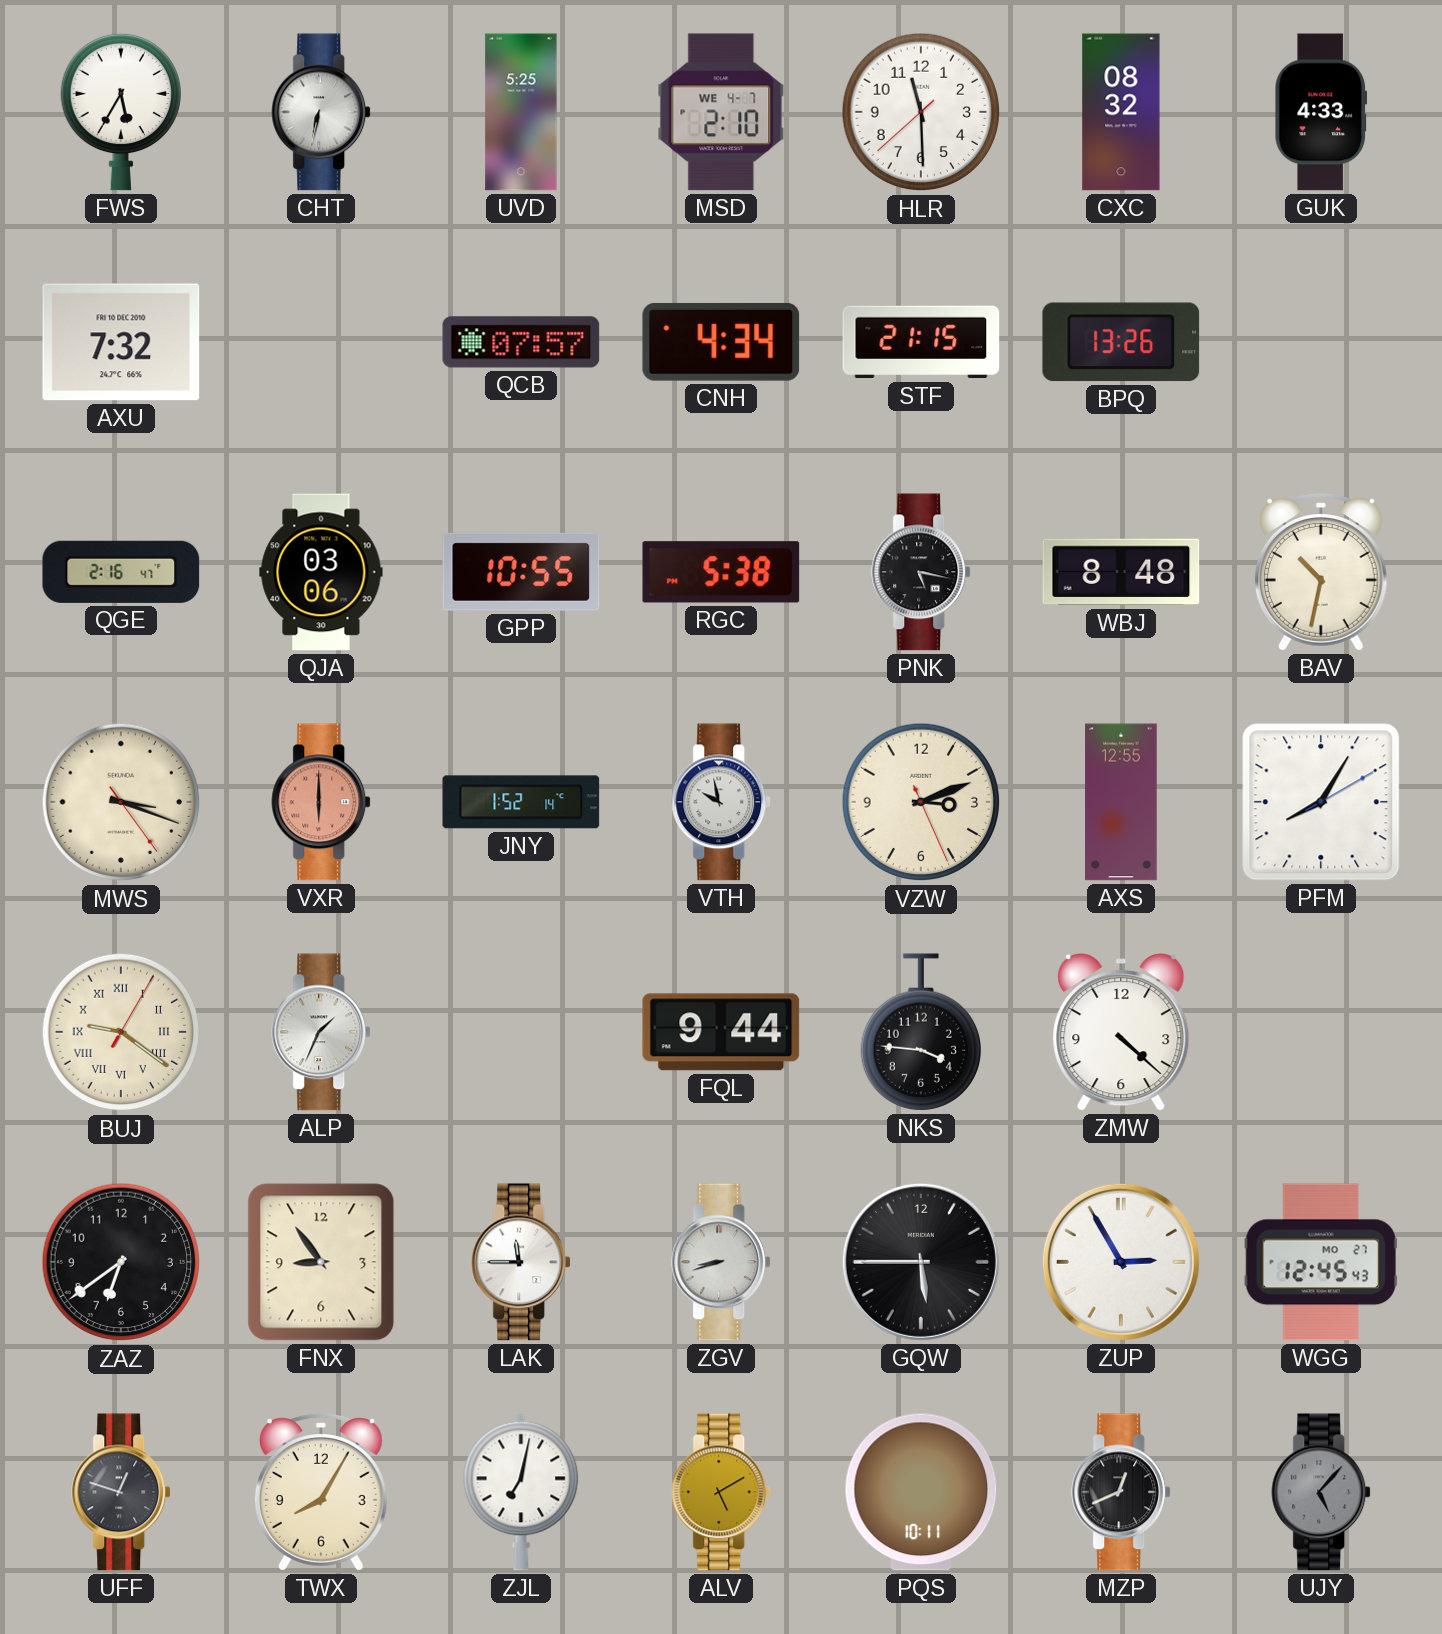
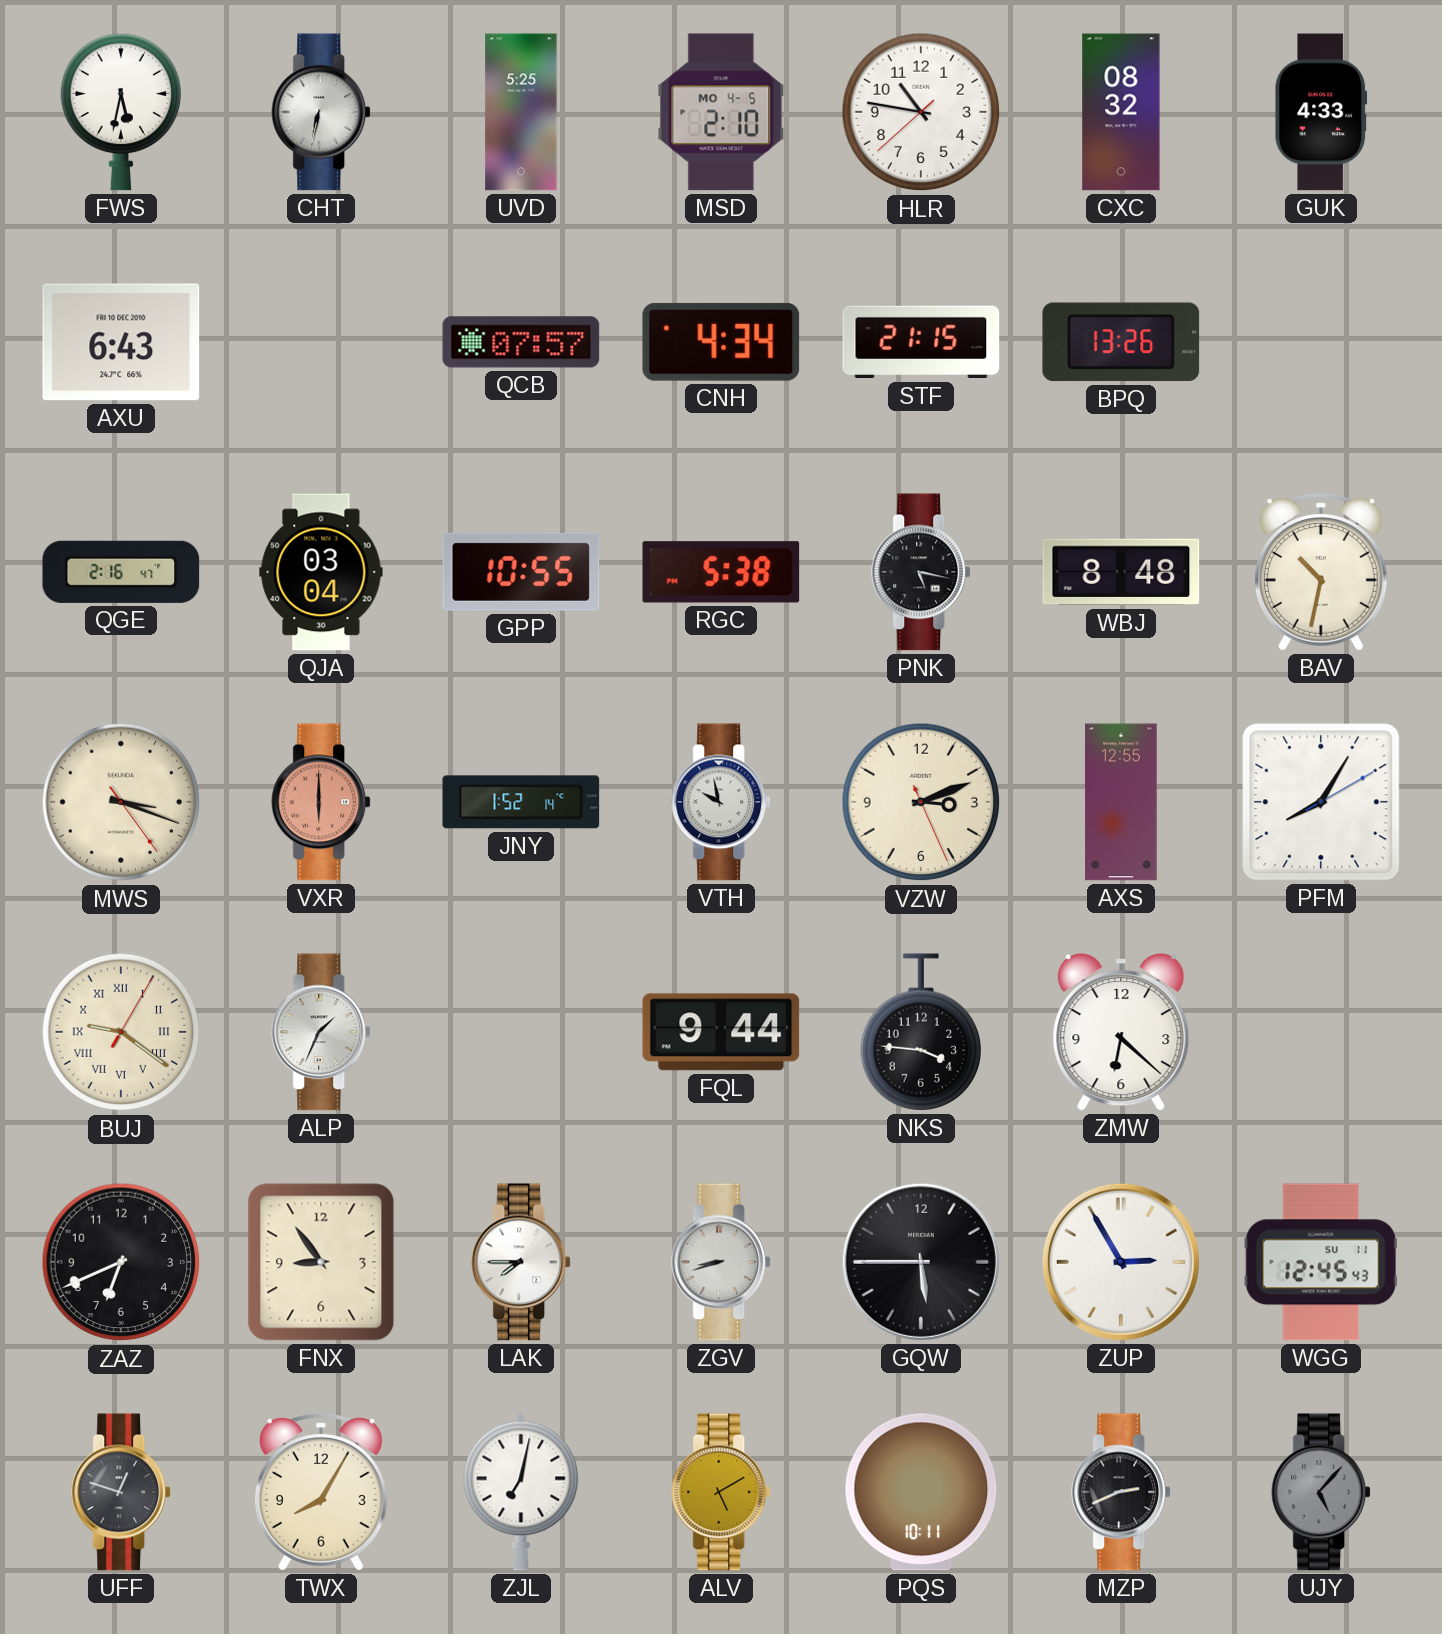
FWS: 5:35 -> 5:32
MSD date: WE 4-7 -> MO 4-5
HLR: 11:29 -> 10:46
AXU: 7:32 -> 6:43
QJA: 03:06 -> 03:04
ZMW: 4:22 -> 6:22
ZAZ: 6:39 -> 6:41
LAK: 11:45 -> 7:45
WGG date: MO 27 -> SU 11
MZP: 12:41 -> 2:41
